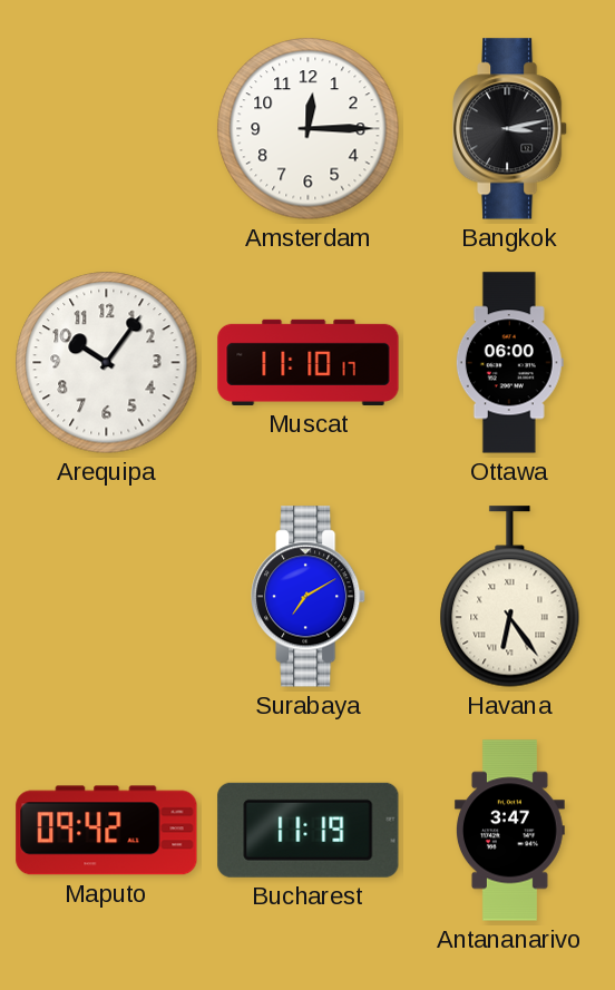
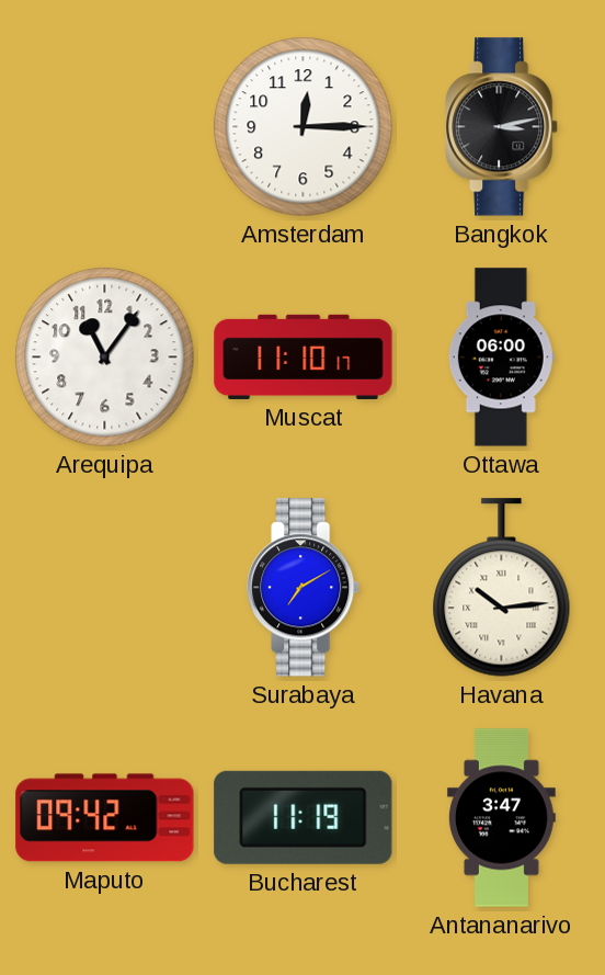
Arequipa: 10:06 -> 11:06
Havana: 6:24 -> 10:14
